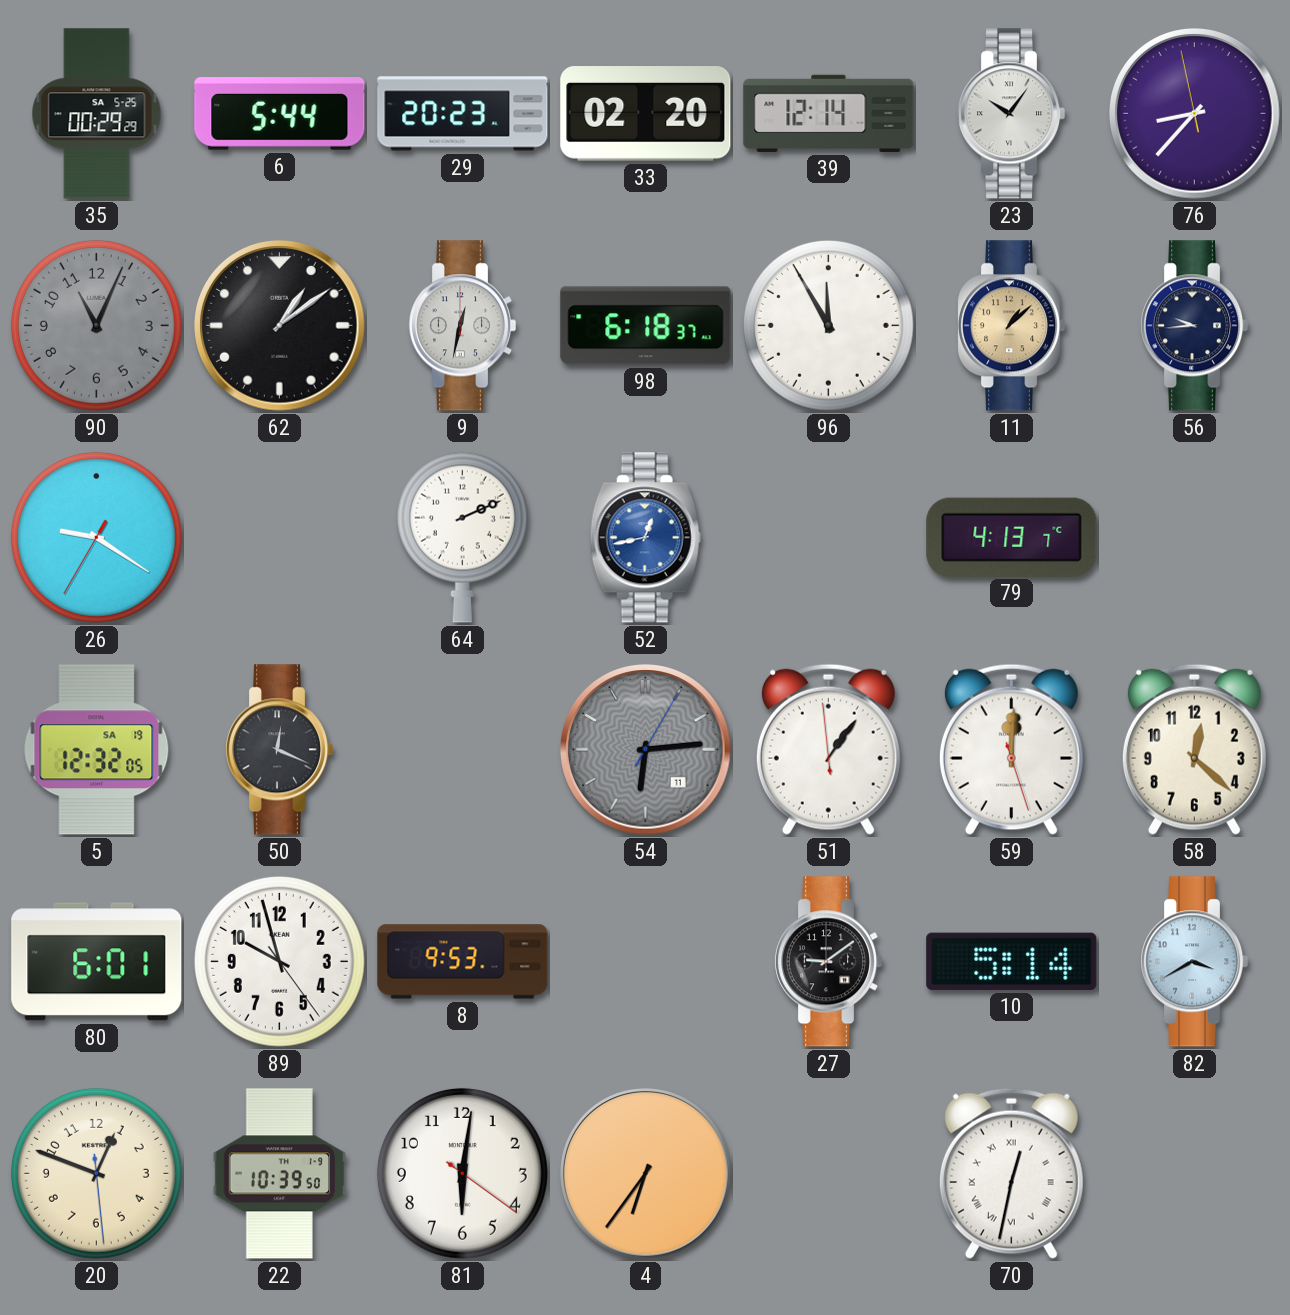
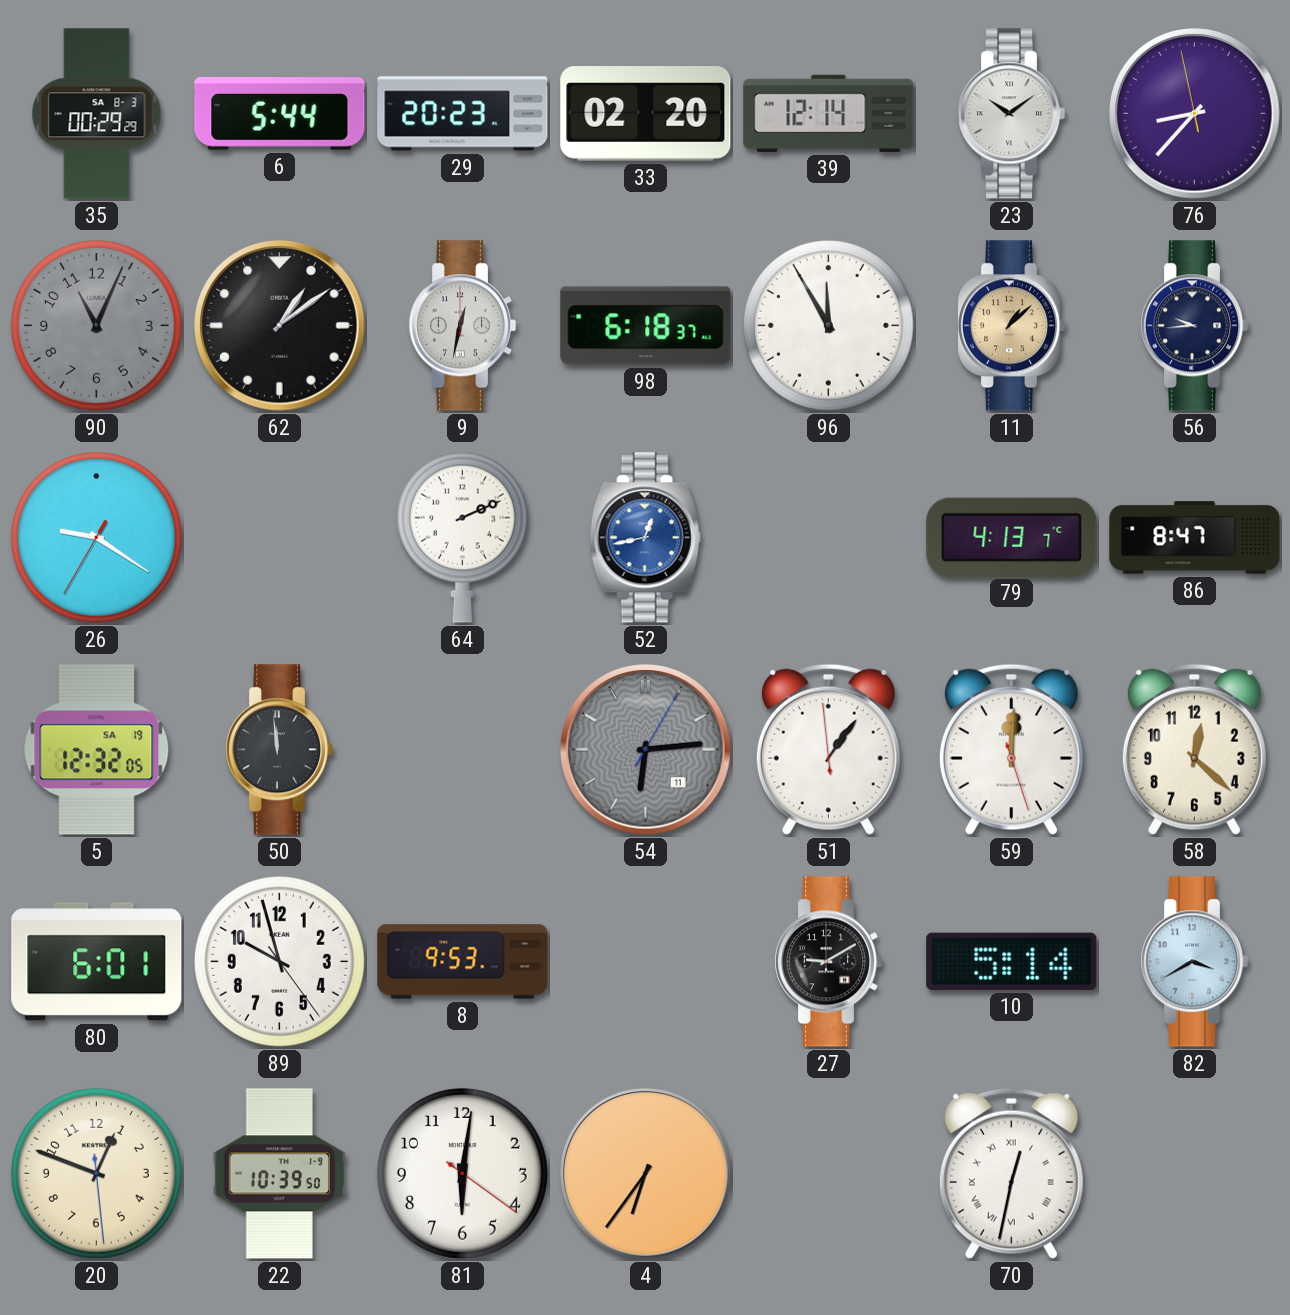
35 date: SA 5-25 -> SA 8-3
23: 10:06 -> 10:09
86: none -> 8:47
50: 12:19 -> 11:59
27: 9:09 -> 9:10
